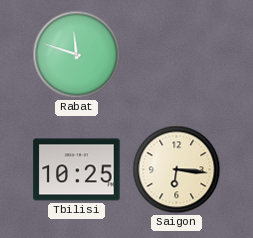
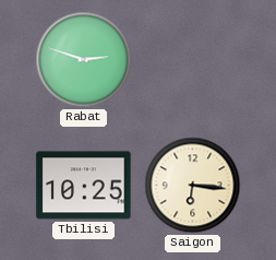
Rabat: 11:48 -> 2:48
